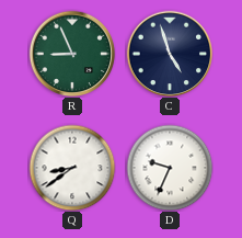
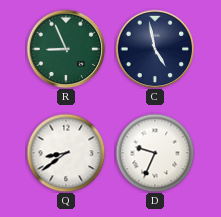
C: 4:57 -> 4:58
